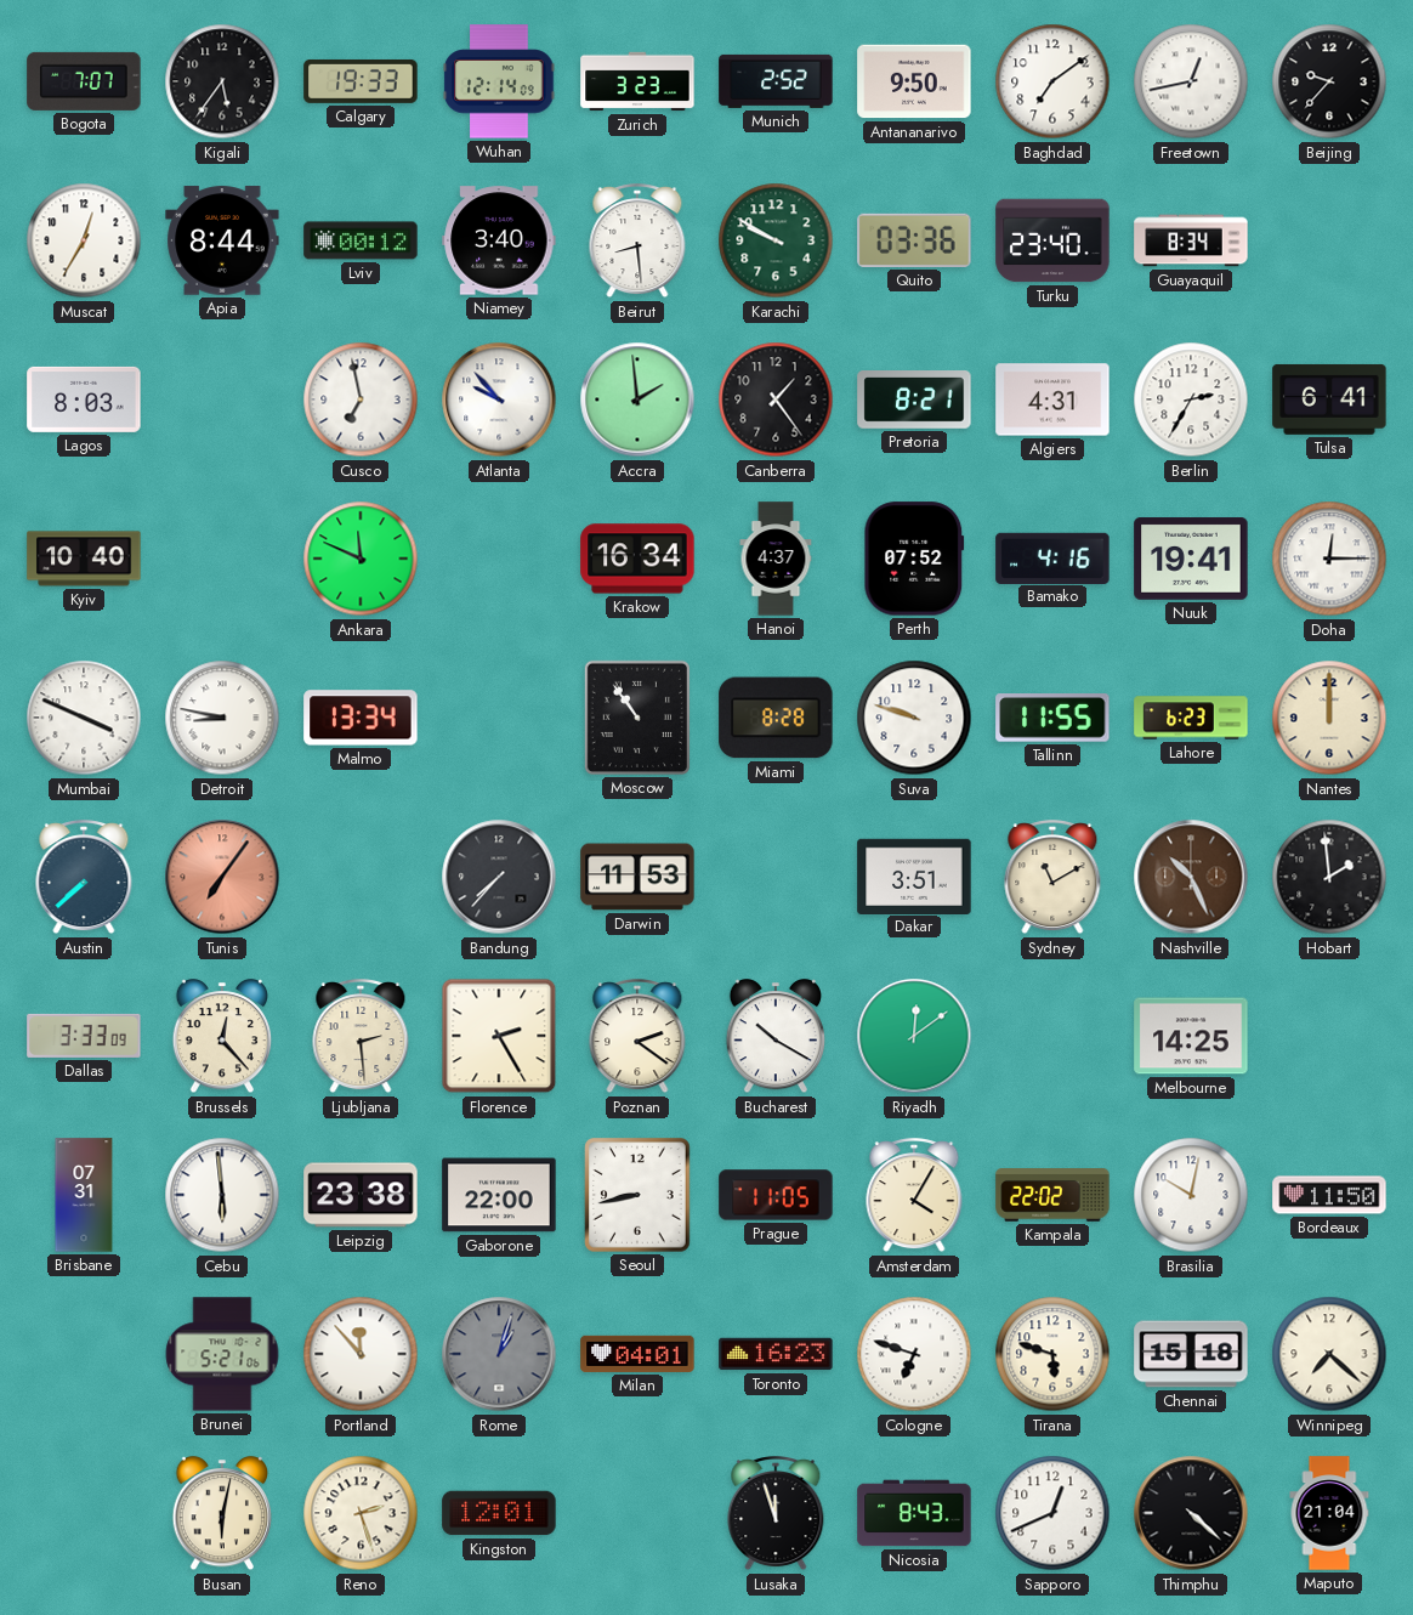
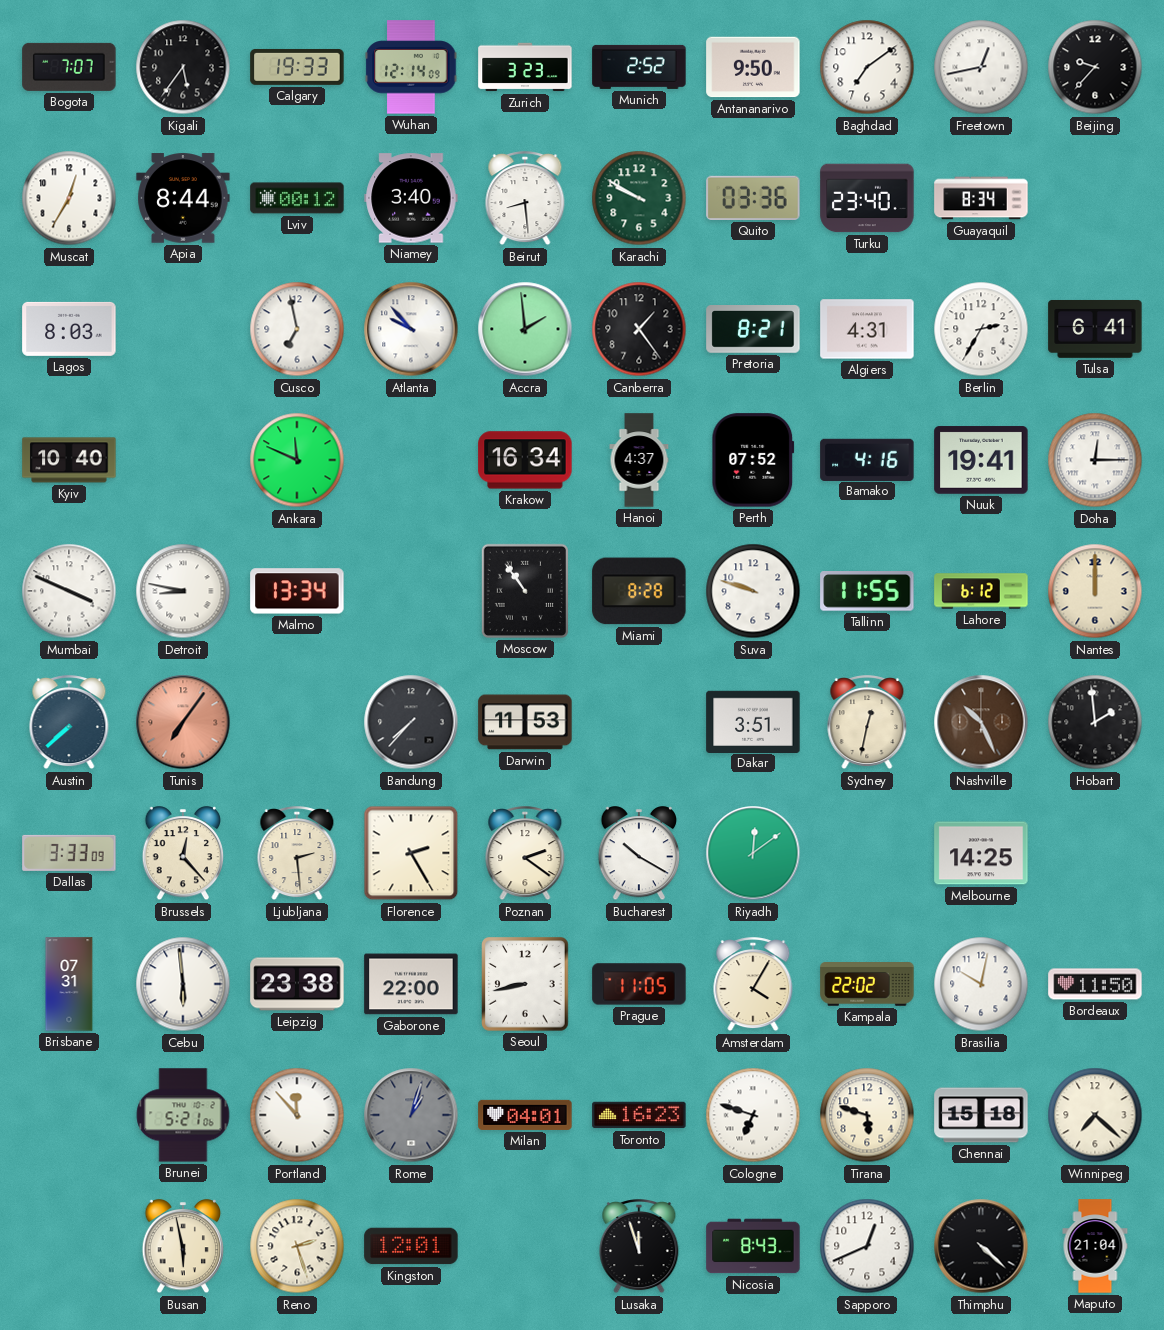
Lahore: 6:23 -> 6:12
Sydney: 11:10 -> 12:32
Busan: 6:02 -> 5:58
